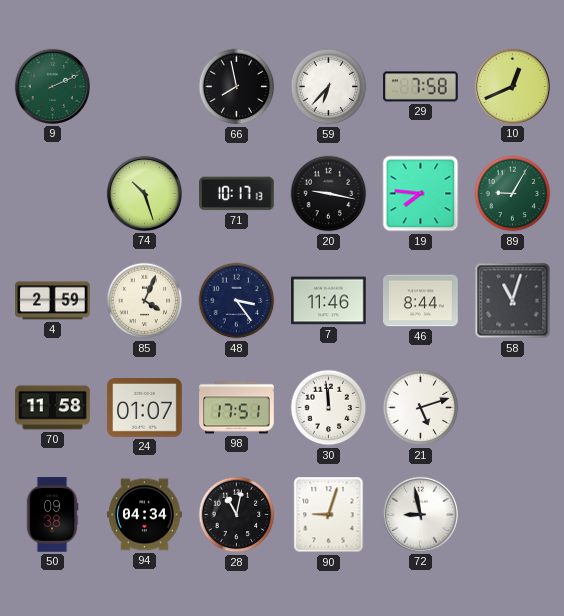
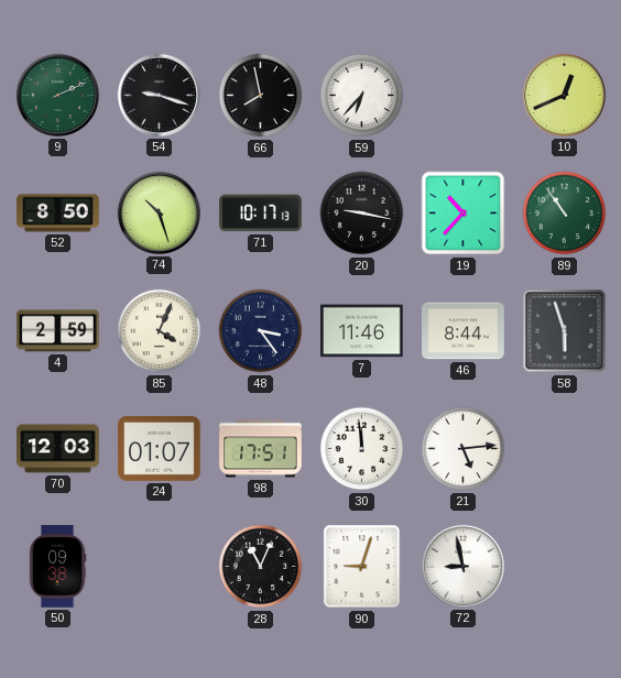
54: none -> 9:18
29: 7:58 -> none
52: none -> 8:50
19: 7:46 -> 10:37
89: 9:05 -> 10:54
58: 11:03 -> 5:57
70: 11:58 -> 12:03
21: 5:12 -> 5:14
94: 04:34 -> none
28: 11:02 -> 11:04
